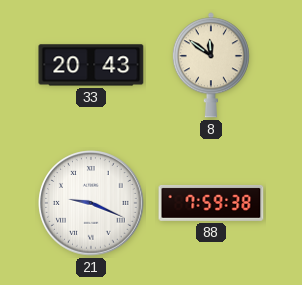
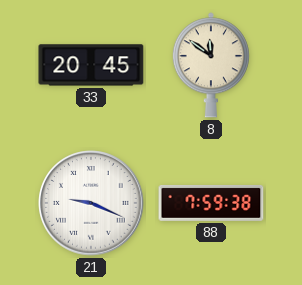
33: 20:43 -> 20:45
